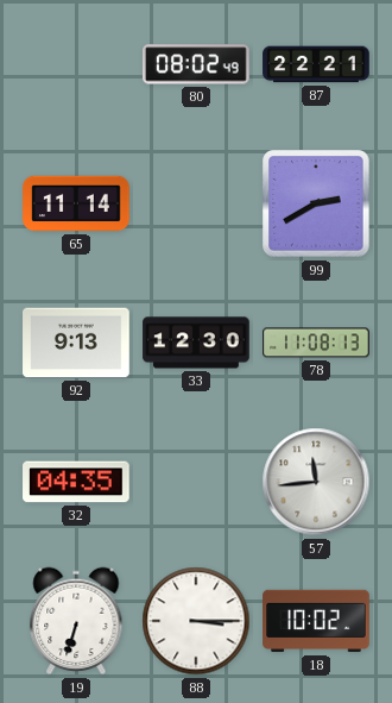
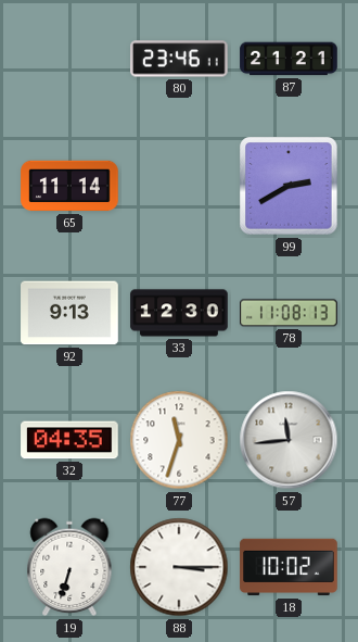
80: 08:02 -> 23:46
87: 22:21 -> 21:21
77: none -> 11:33
